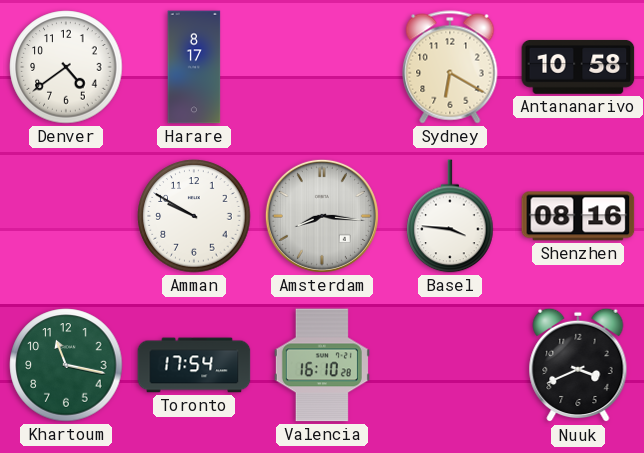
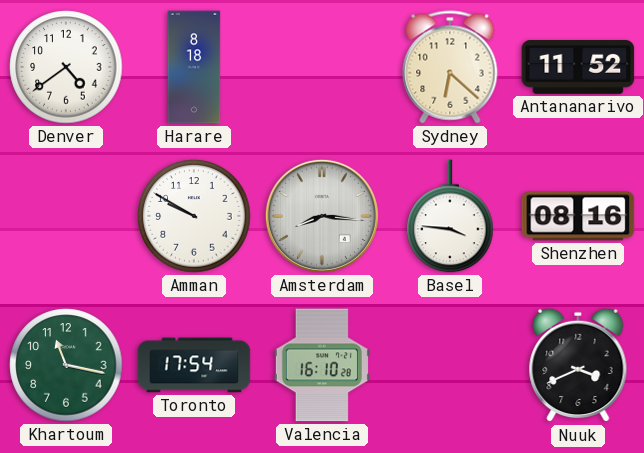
Harare: 8:17 -> 8:18
Sydney: 6:20 -> 6:22
Antananarivo: 10:58 -> 11:52
